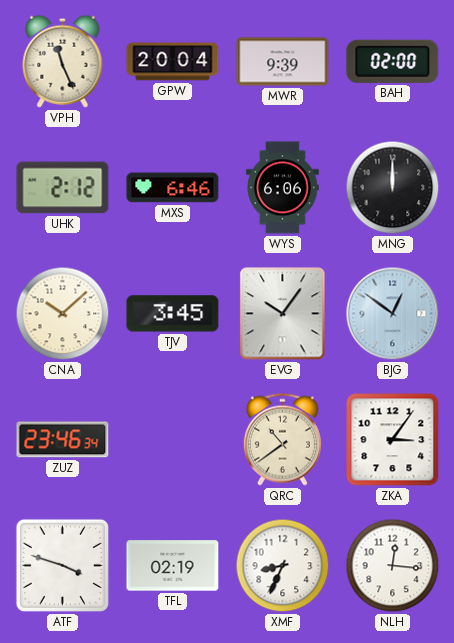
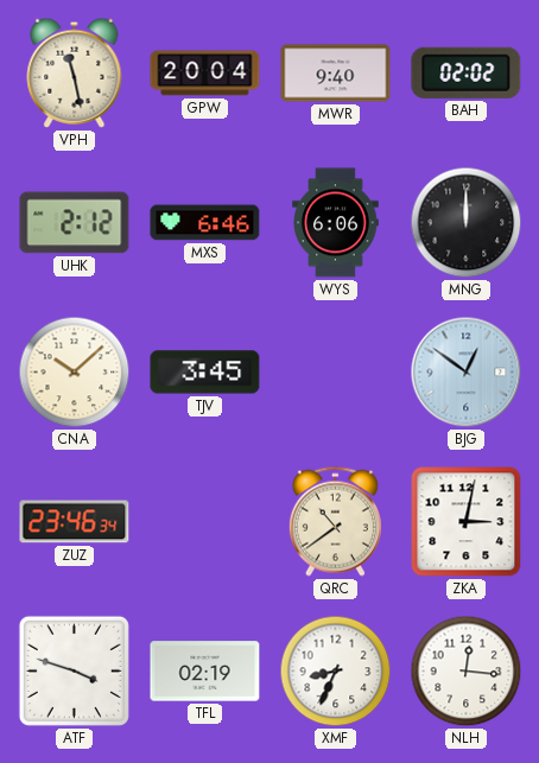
VPH: 11:26 -> 11:28
MWR: 9:39 -> 9:40
BAH: 02:00 -> 02:02
EVG: 10:06 -> none
ZKA: 3:06 -> 3:02
